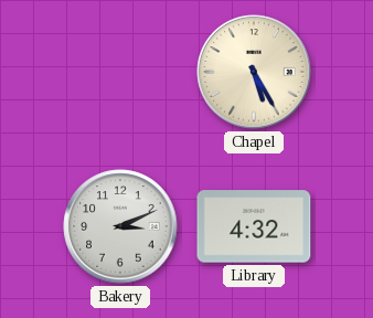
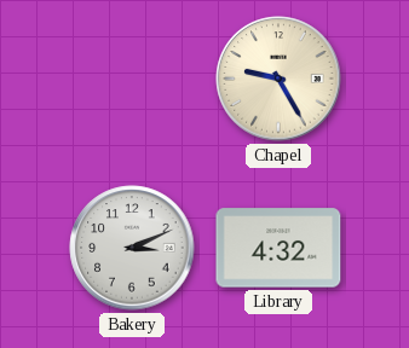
Chapel: 5:25 -> 9:25
